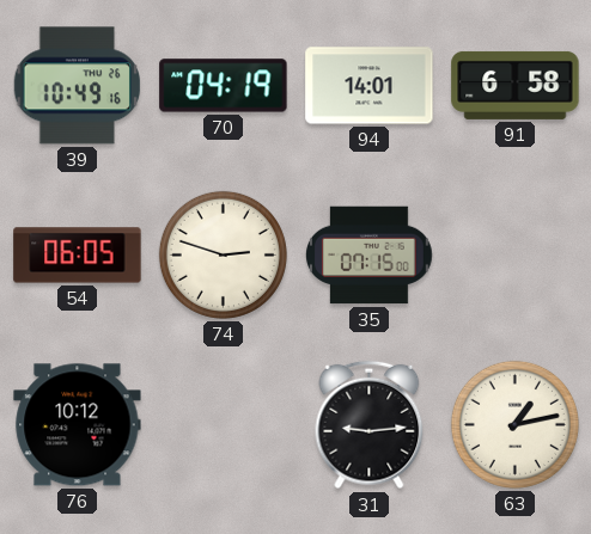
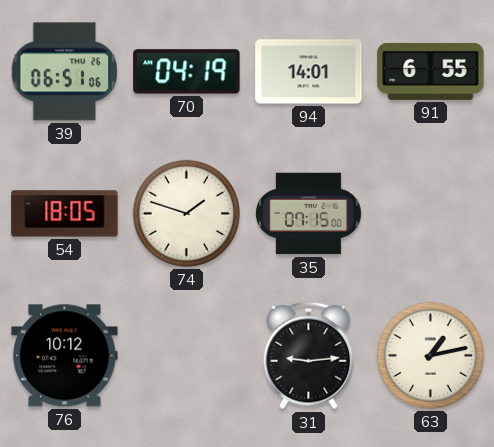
39: 10:49 -> 06:51
91: 6:58 -> 6:55
54: 06:05 -> 18:05
74: 2:48 -> 1:48
